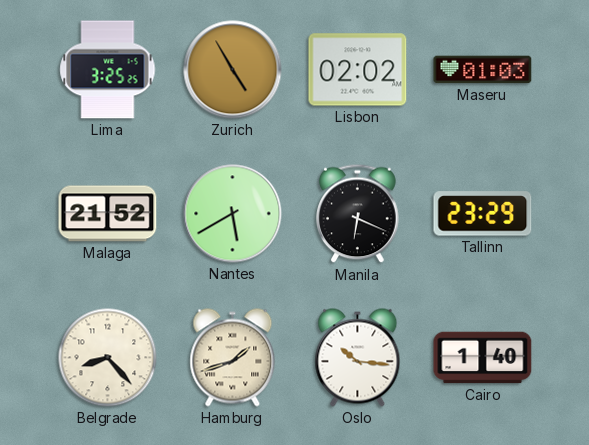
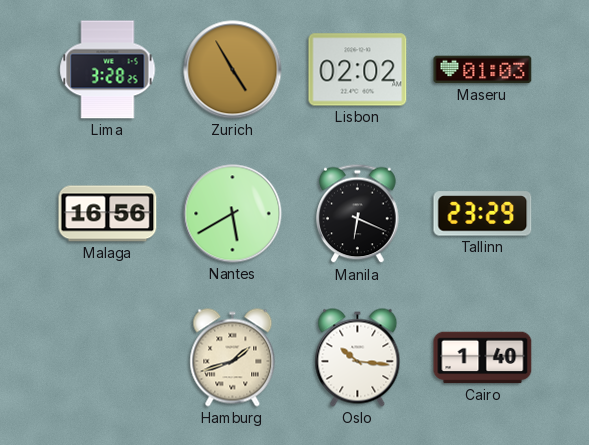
Lima: 3:25 -> 3:28
Malaga: 21:52 -> 16:56
Belgrade: 8:23 -> none
